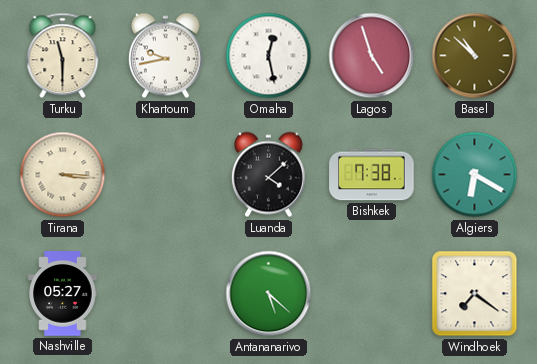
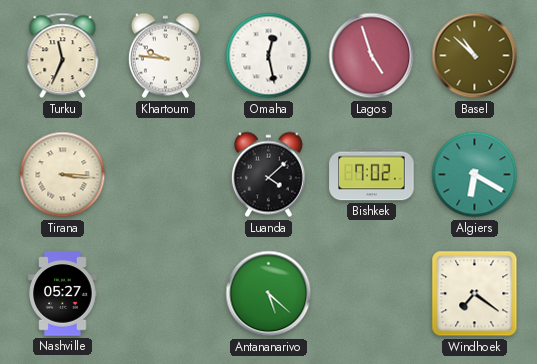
Turku: 11:30 -> 11:34
Khartoum: 9:43 -> 9:46
Bishkek: 7:38 -> 7:02
